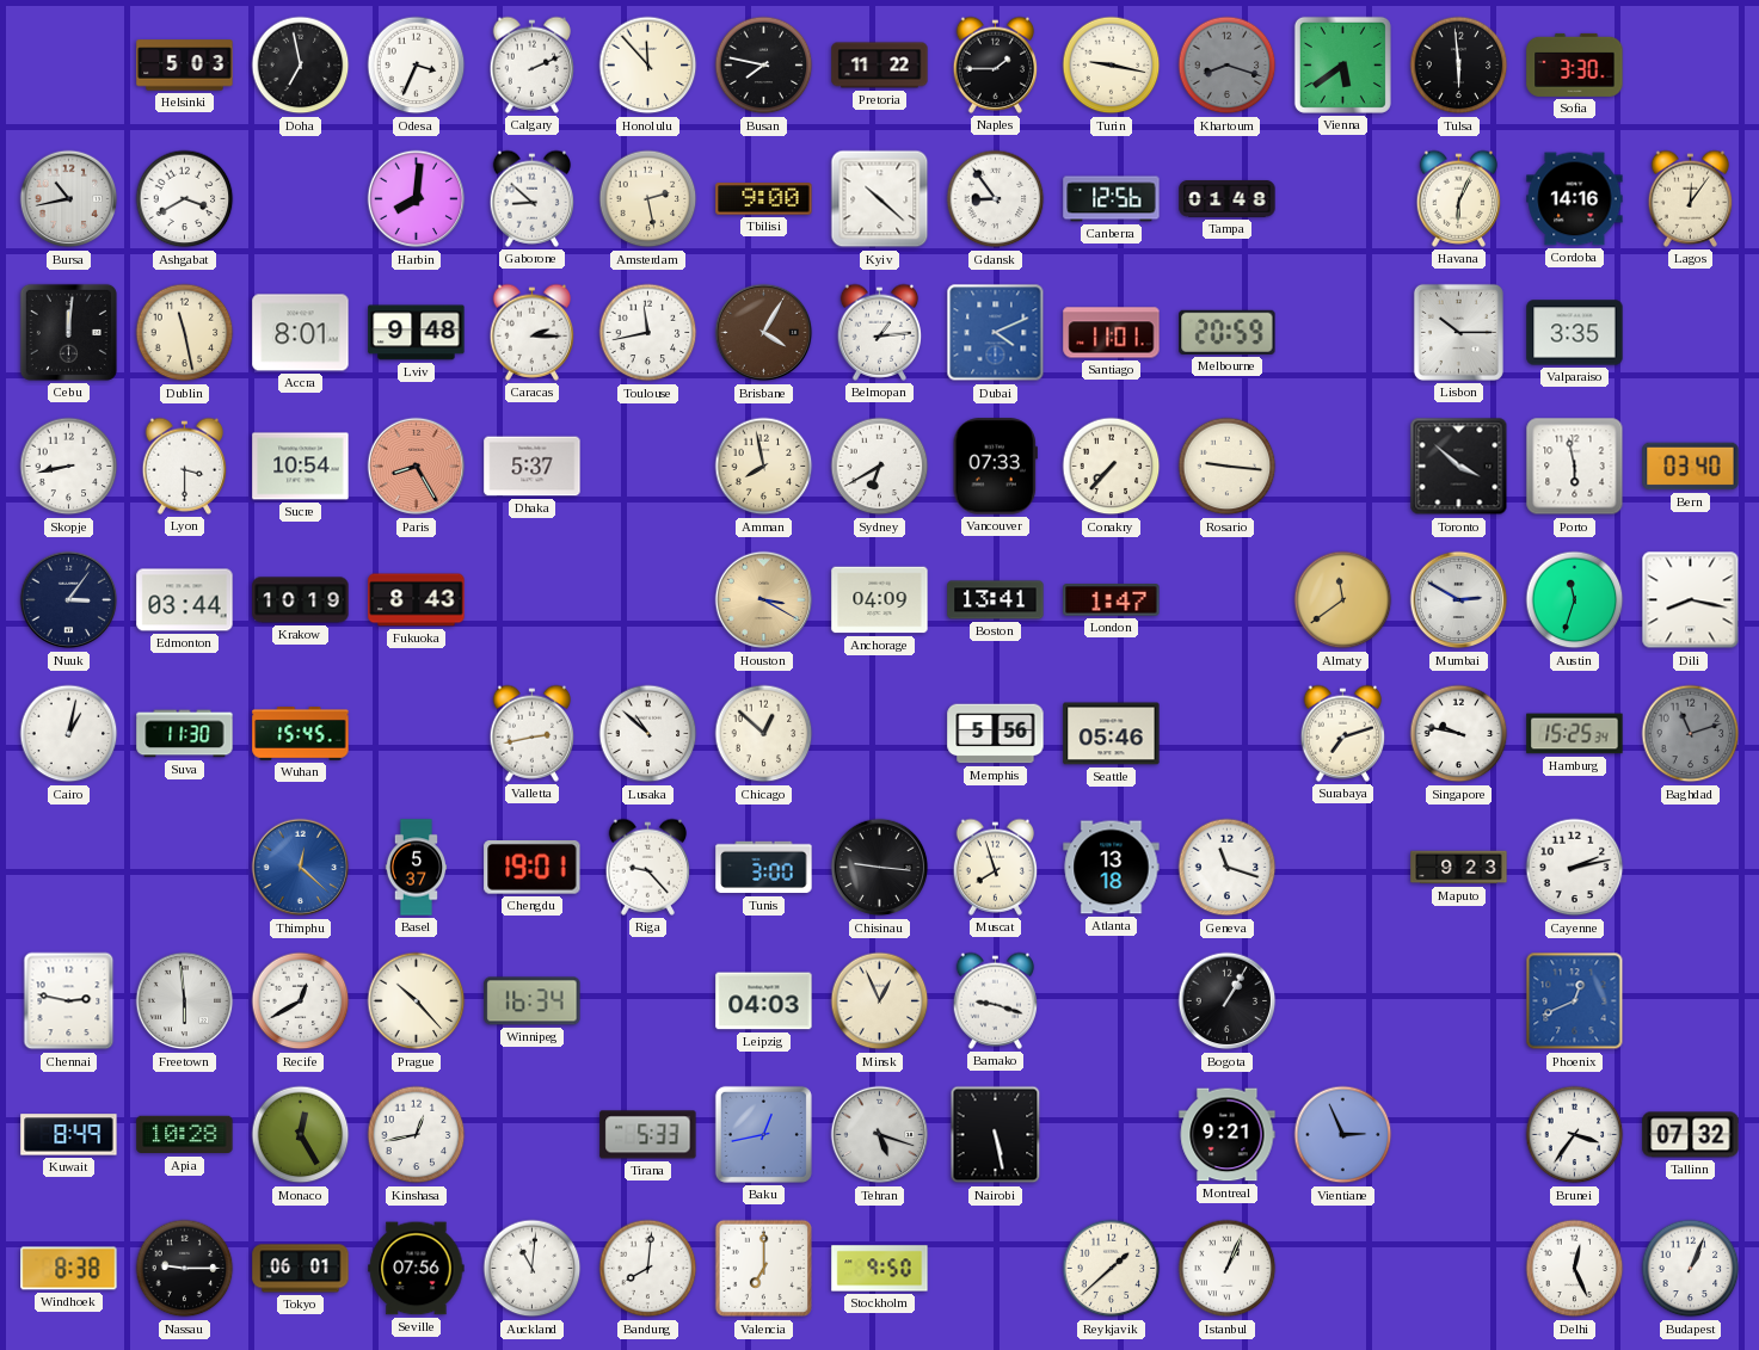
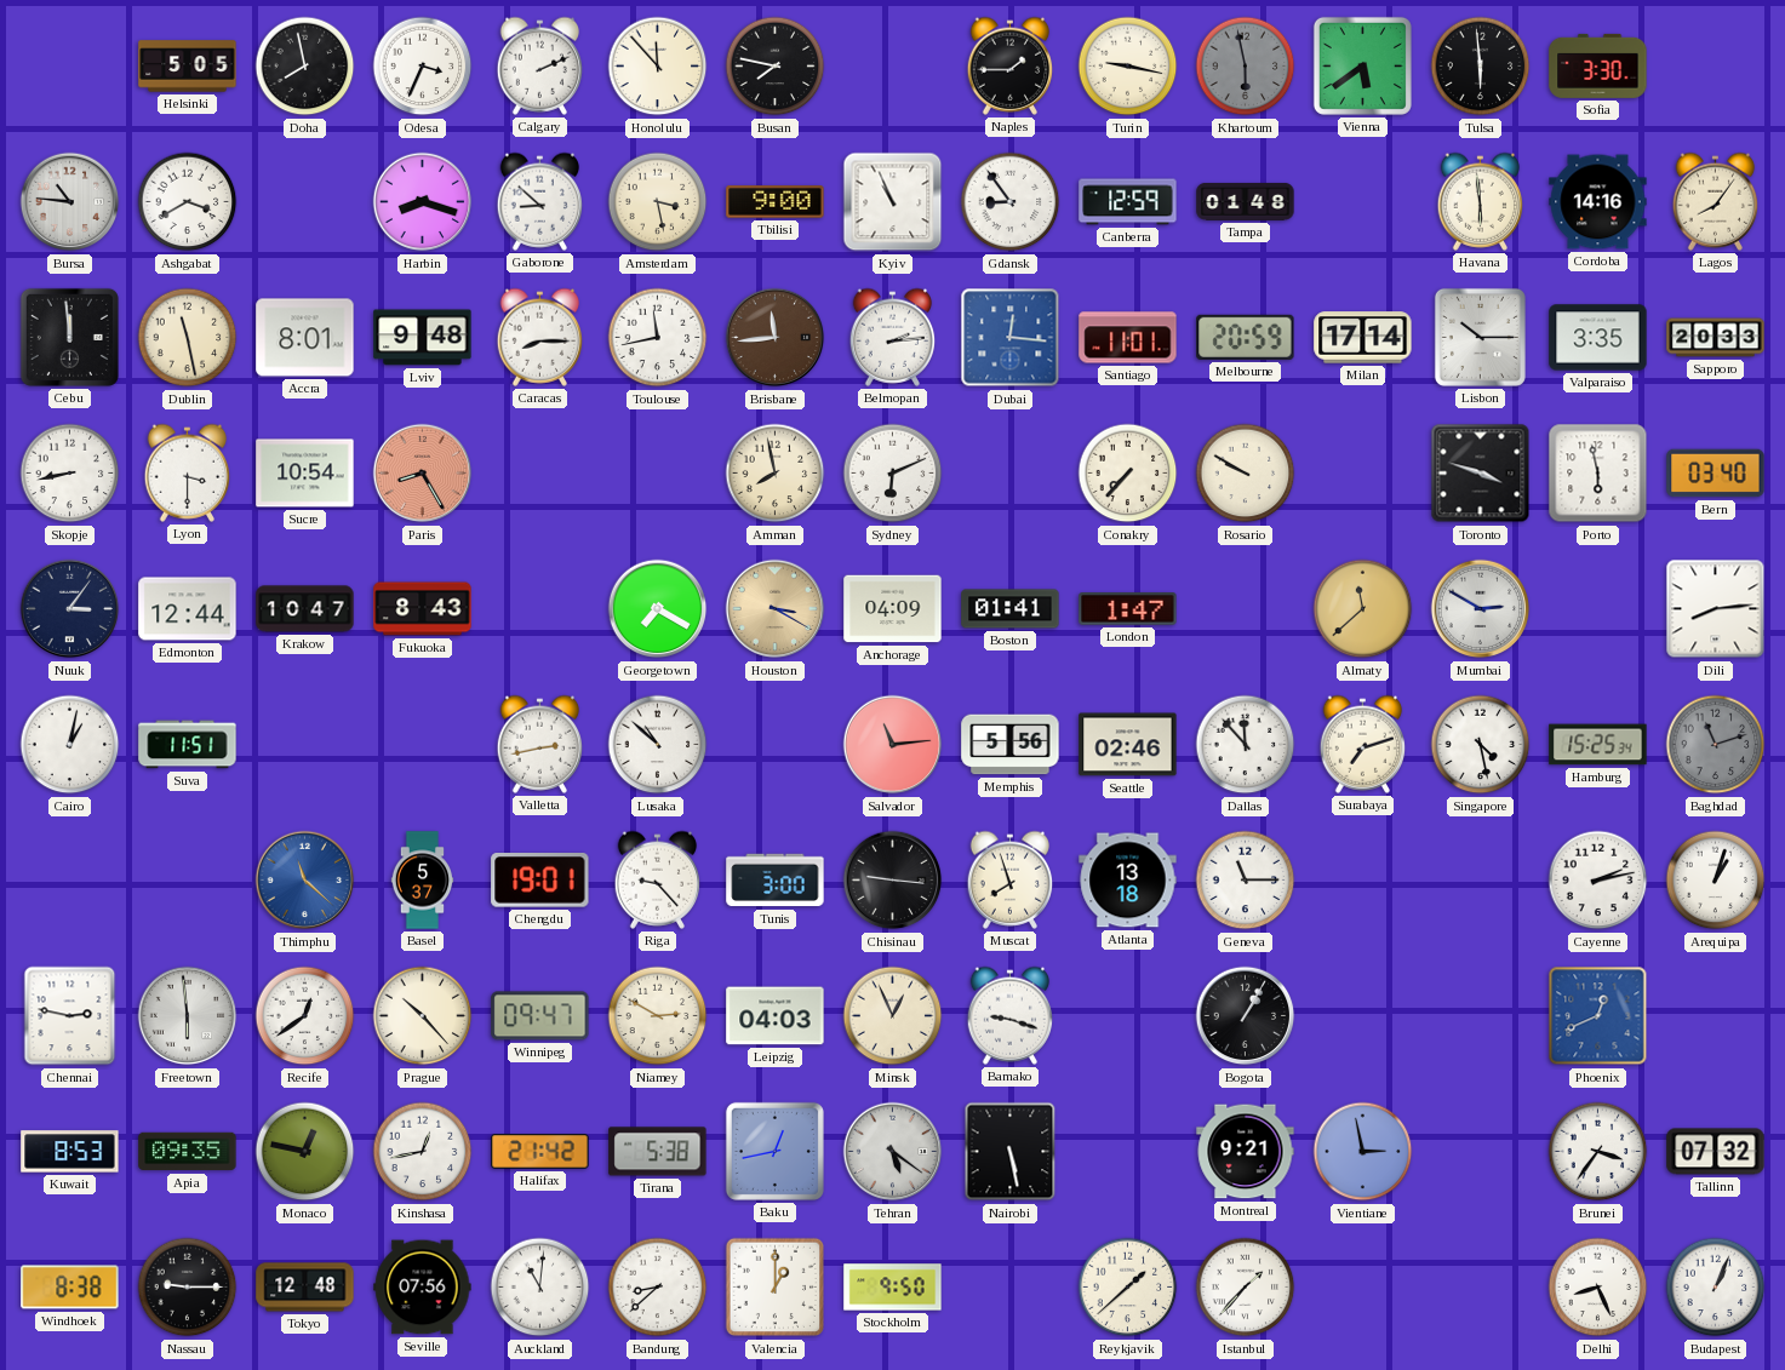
Helsinki: 5:03 -> 5:05
Doha: 6:58 -> 7:58
Pretoria: 11:22 -> none
Khartoum: 8:18 -> 5:58
Bursa: 10:43 -> 10:46
Harbin: 8:01 -> 8:18
Amsterdam: 2:28 -> 3:28
Kyiv: 10:22 -> 10:56
Canberra: 12:56 -> 12:59
Havana: 6:04 -> 5:59
Lagos: 12:06 -> 8:06
Cebu: 12:01 -> 11:59
Caracas: 2:15 -> 8:15
Brisbane: 4:05 -> 11:44
Belmopan: 1:14 -> 2:14
Dubai: 4:11 -> 12:16
Milan: none -> 17:14
Sapporo: none -> 20:33
Dhaka: 5:37 -> none
Sydney: 6:40 -> 6:11
Vancouver: 07:33 -> none
Rosario: 9:16 -> 9:50
Toronto: 3:52 -> 3:48
Edmonton: 03:44 -> 12:44
Krakow: 10:19 -> 10:47
Georgetown: none -> 7:20
Boston: 13:41 -> 01:41
Almaty: 11:39 -> 11:38
Austin: 11:33 -> none
Dili: 8:17 -> 8:14
Suva: 11:30 -> 11:51
Wuhan: 15:45 -> none
Chicago: 12:52 -> none
Salvador: none -> 11:14
Seattle: 05:46 -> 02:46
Dallas: none -> 11:53
Singapore: 9:47 -> 4:28
Thimphu: 12:22 -> 11:22
Geneva: 11:18 -> 11:15
Maputo: 9:23 -> none
Arequipa: none -> 1:03
Recife: 12:40 -> 12:39
Winnipeg: 16:34 -> 09:47
Niamey: none -> 2:50
Kuwait: 8:49 -> 8:53
Apia: 10:28 -> 09:35
Monaco: 12:25 -> 12:47
Halifax: none -> 21:42
Tirana: 5:33 -> 5:38
Tehran: 5:18 -> 5:21
Vientiane: 2:56 -> 2:58
Tokyo: 06:01 -> 12:48
Bandung: 8:01 -> 8:38
Valencia: 7:00 -> 1:00
Istanbul: 1:04 -> 1:37
Delhi: 12:26 -> 8:26
